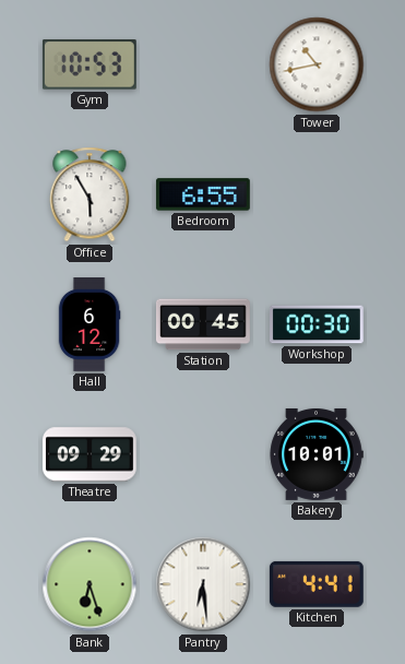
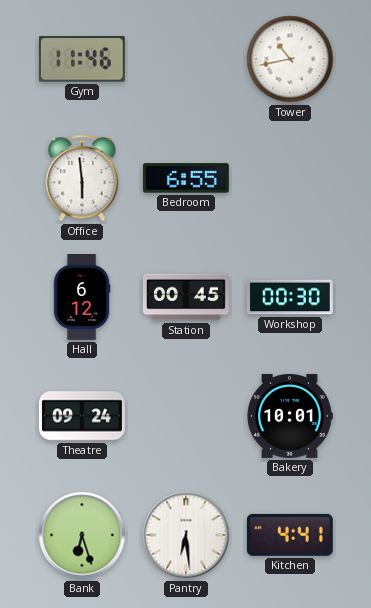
Gym: 10:53 -> 11:46
Office: 5:55 -> 5:59
Theatre: 09:29 -> 09:24
